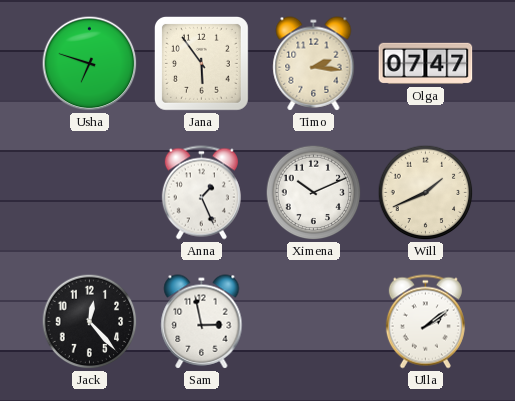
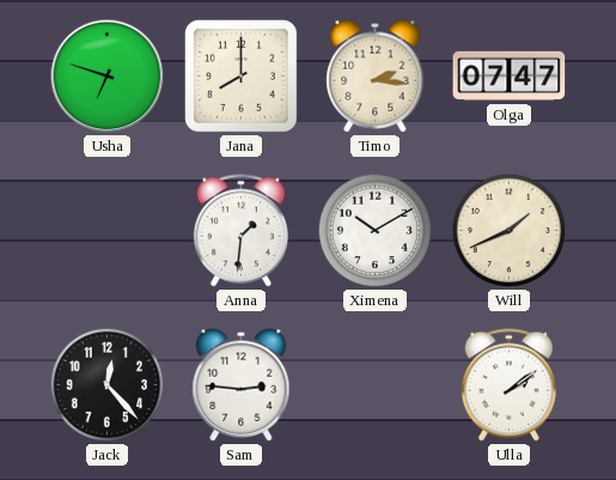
Jana: 5:54 -> 8:00
Anna: 1:26 -> 1:31
Ximena: 10:11 -> 10:10
Sam: 2:58 -> 2:46
